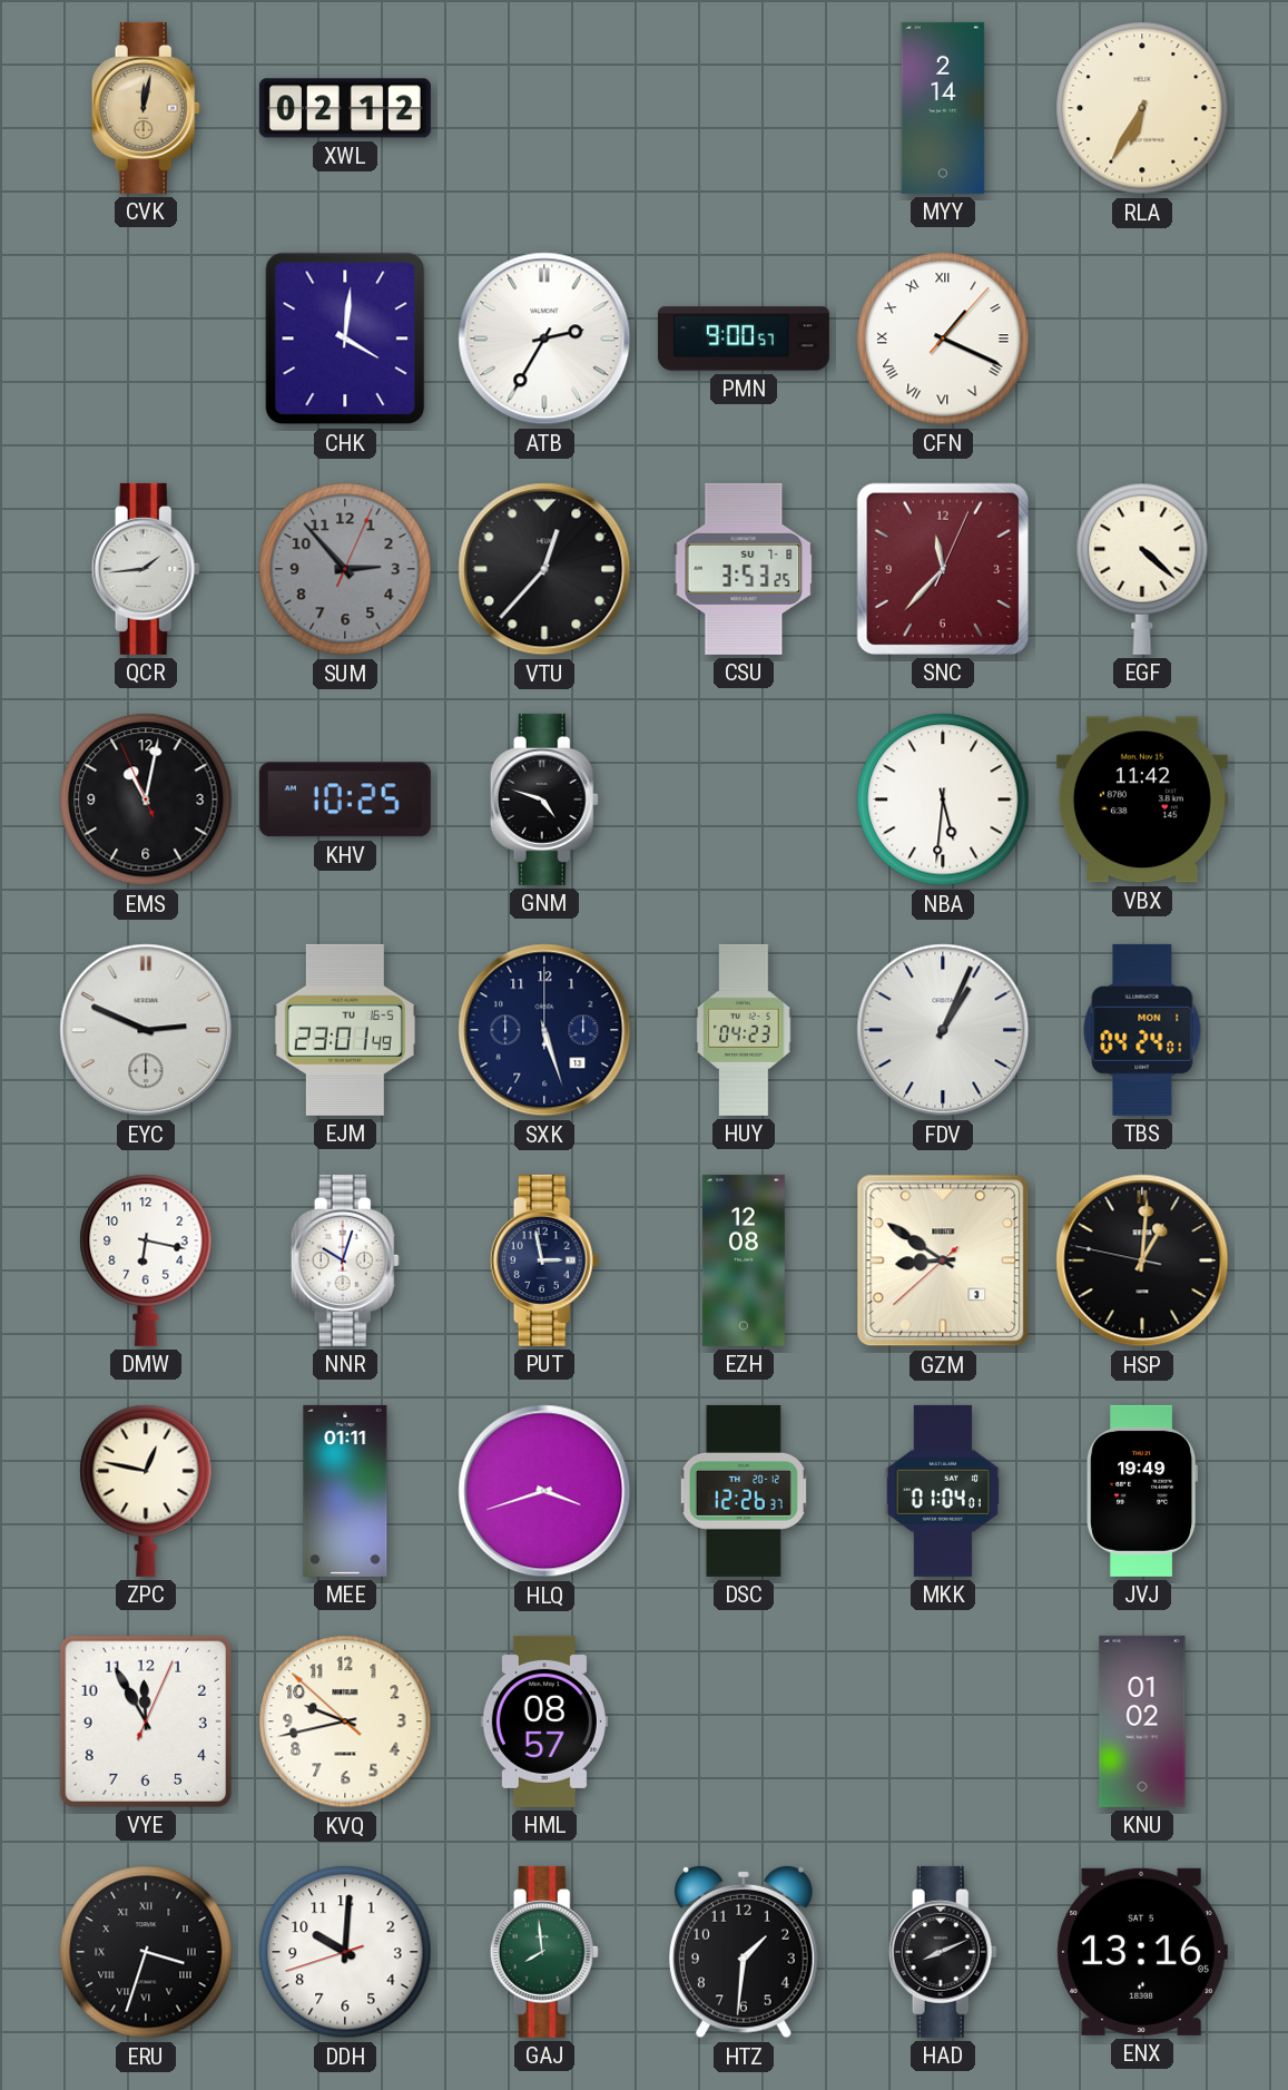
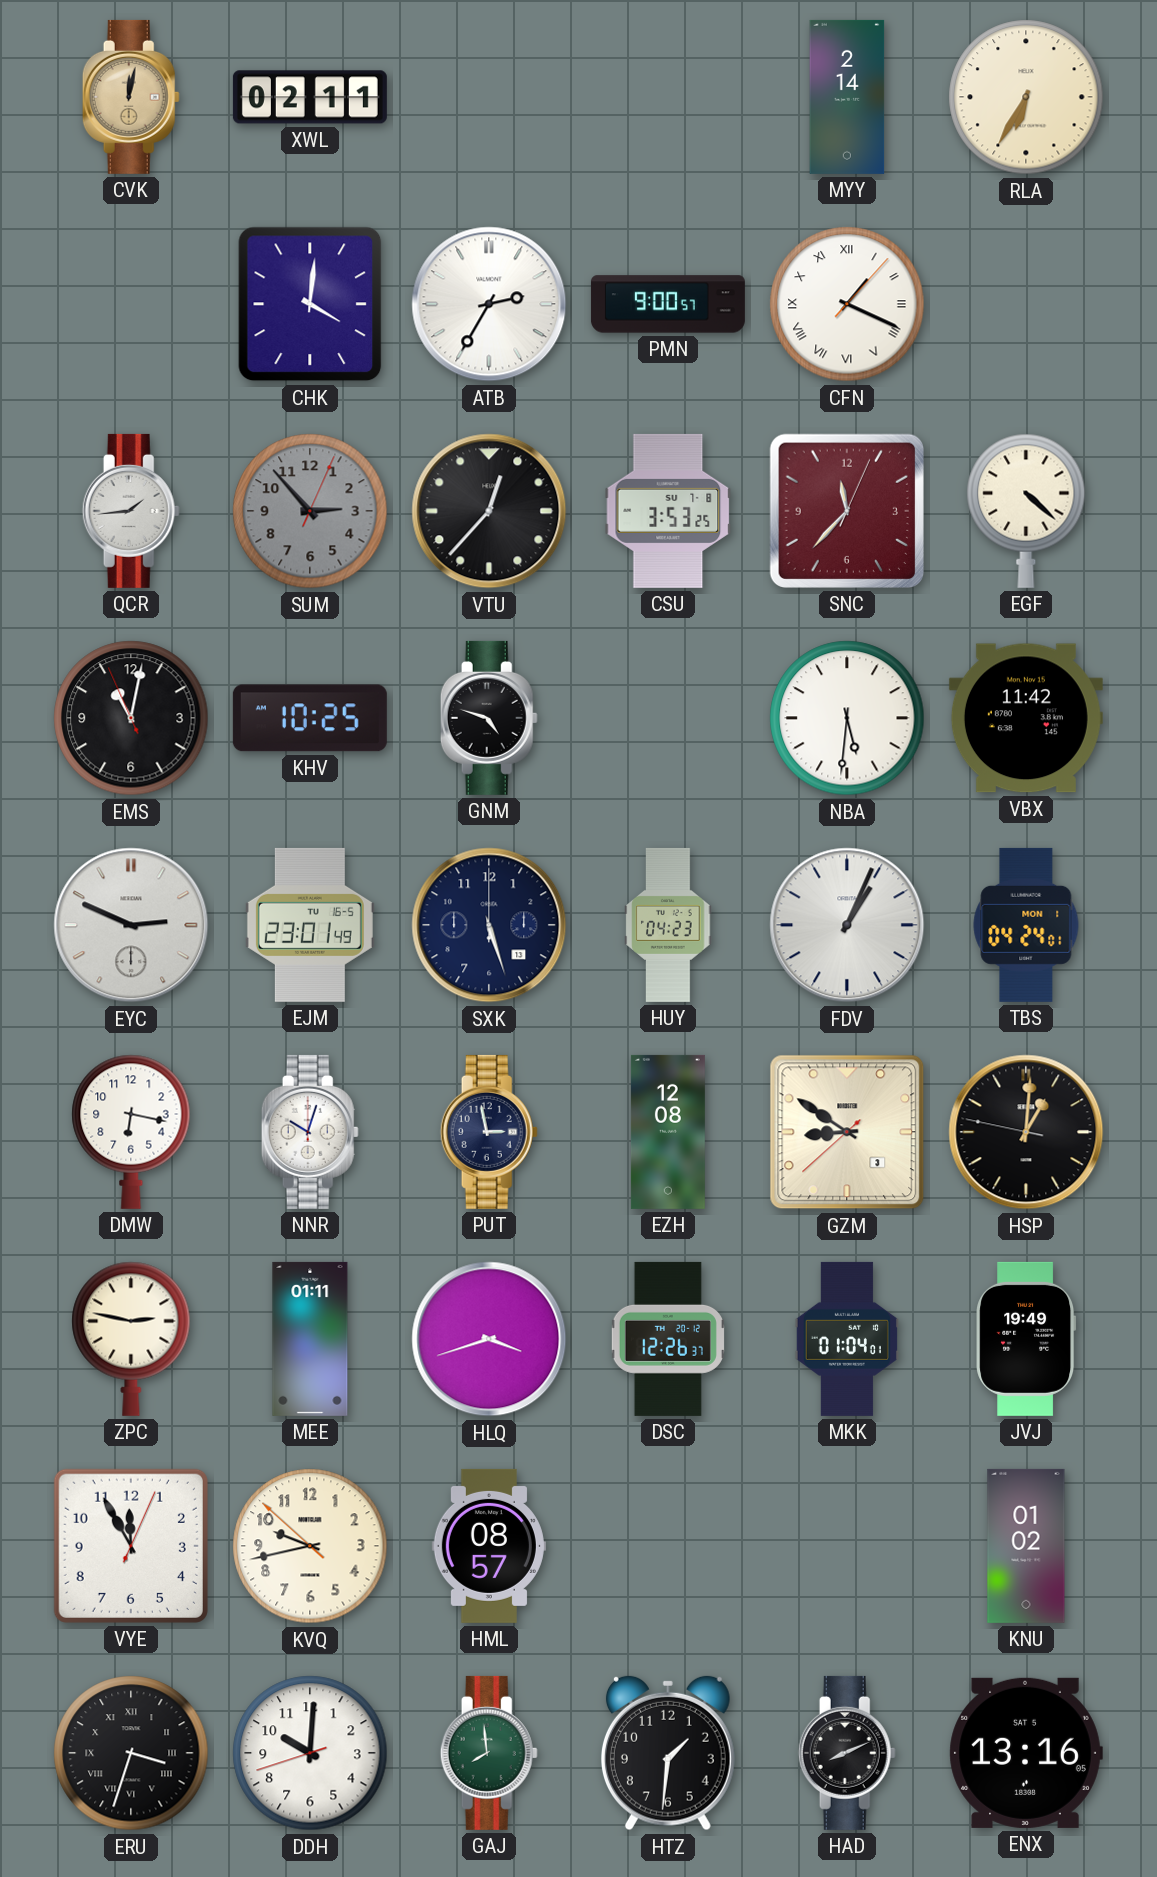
XWL: 02:12 -> 02:11
ZPC: 12:47 -> 2:47
